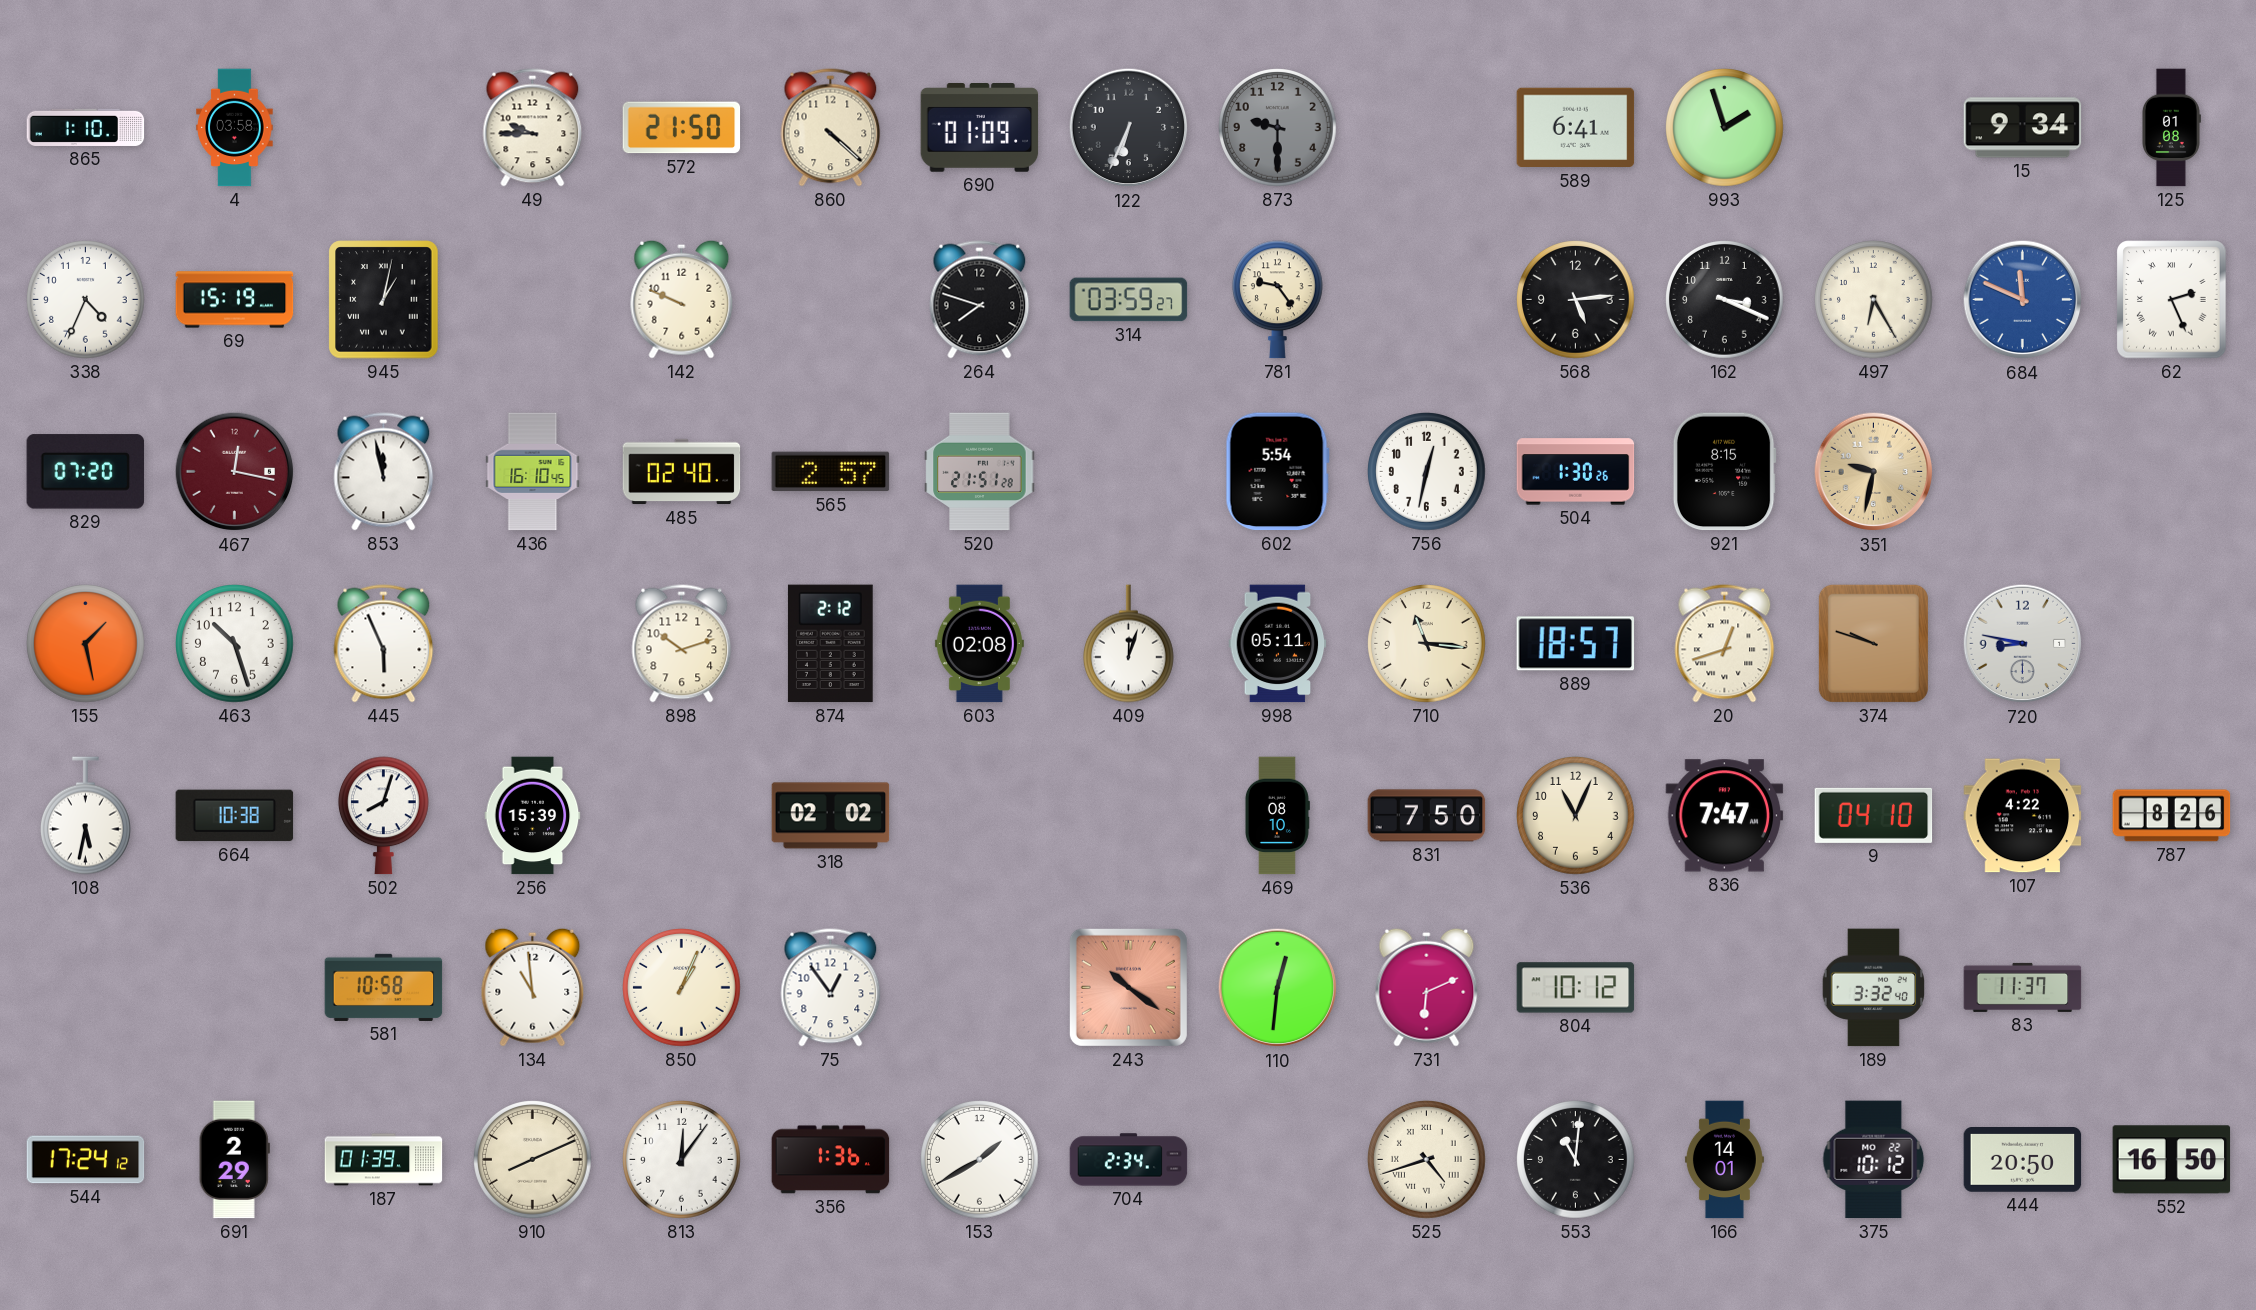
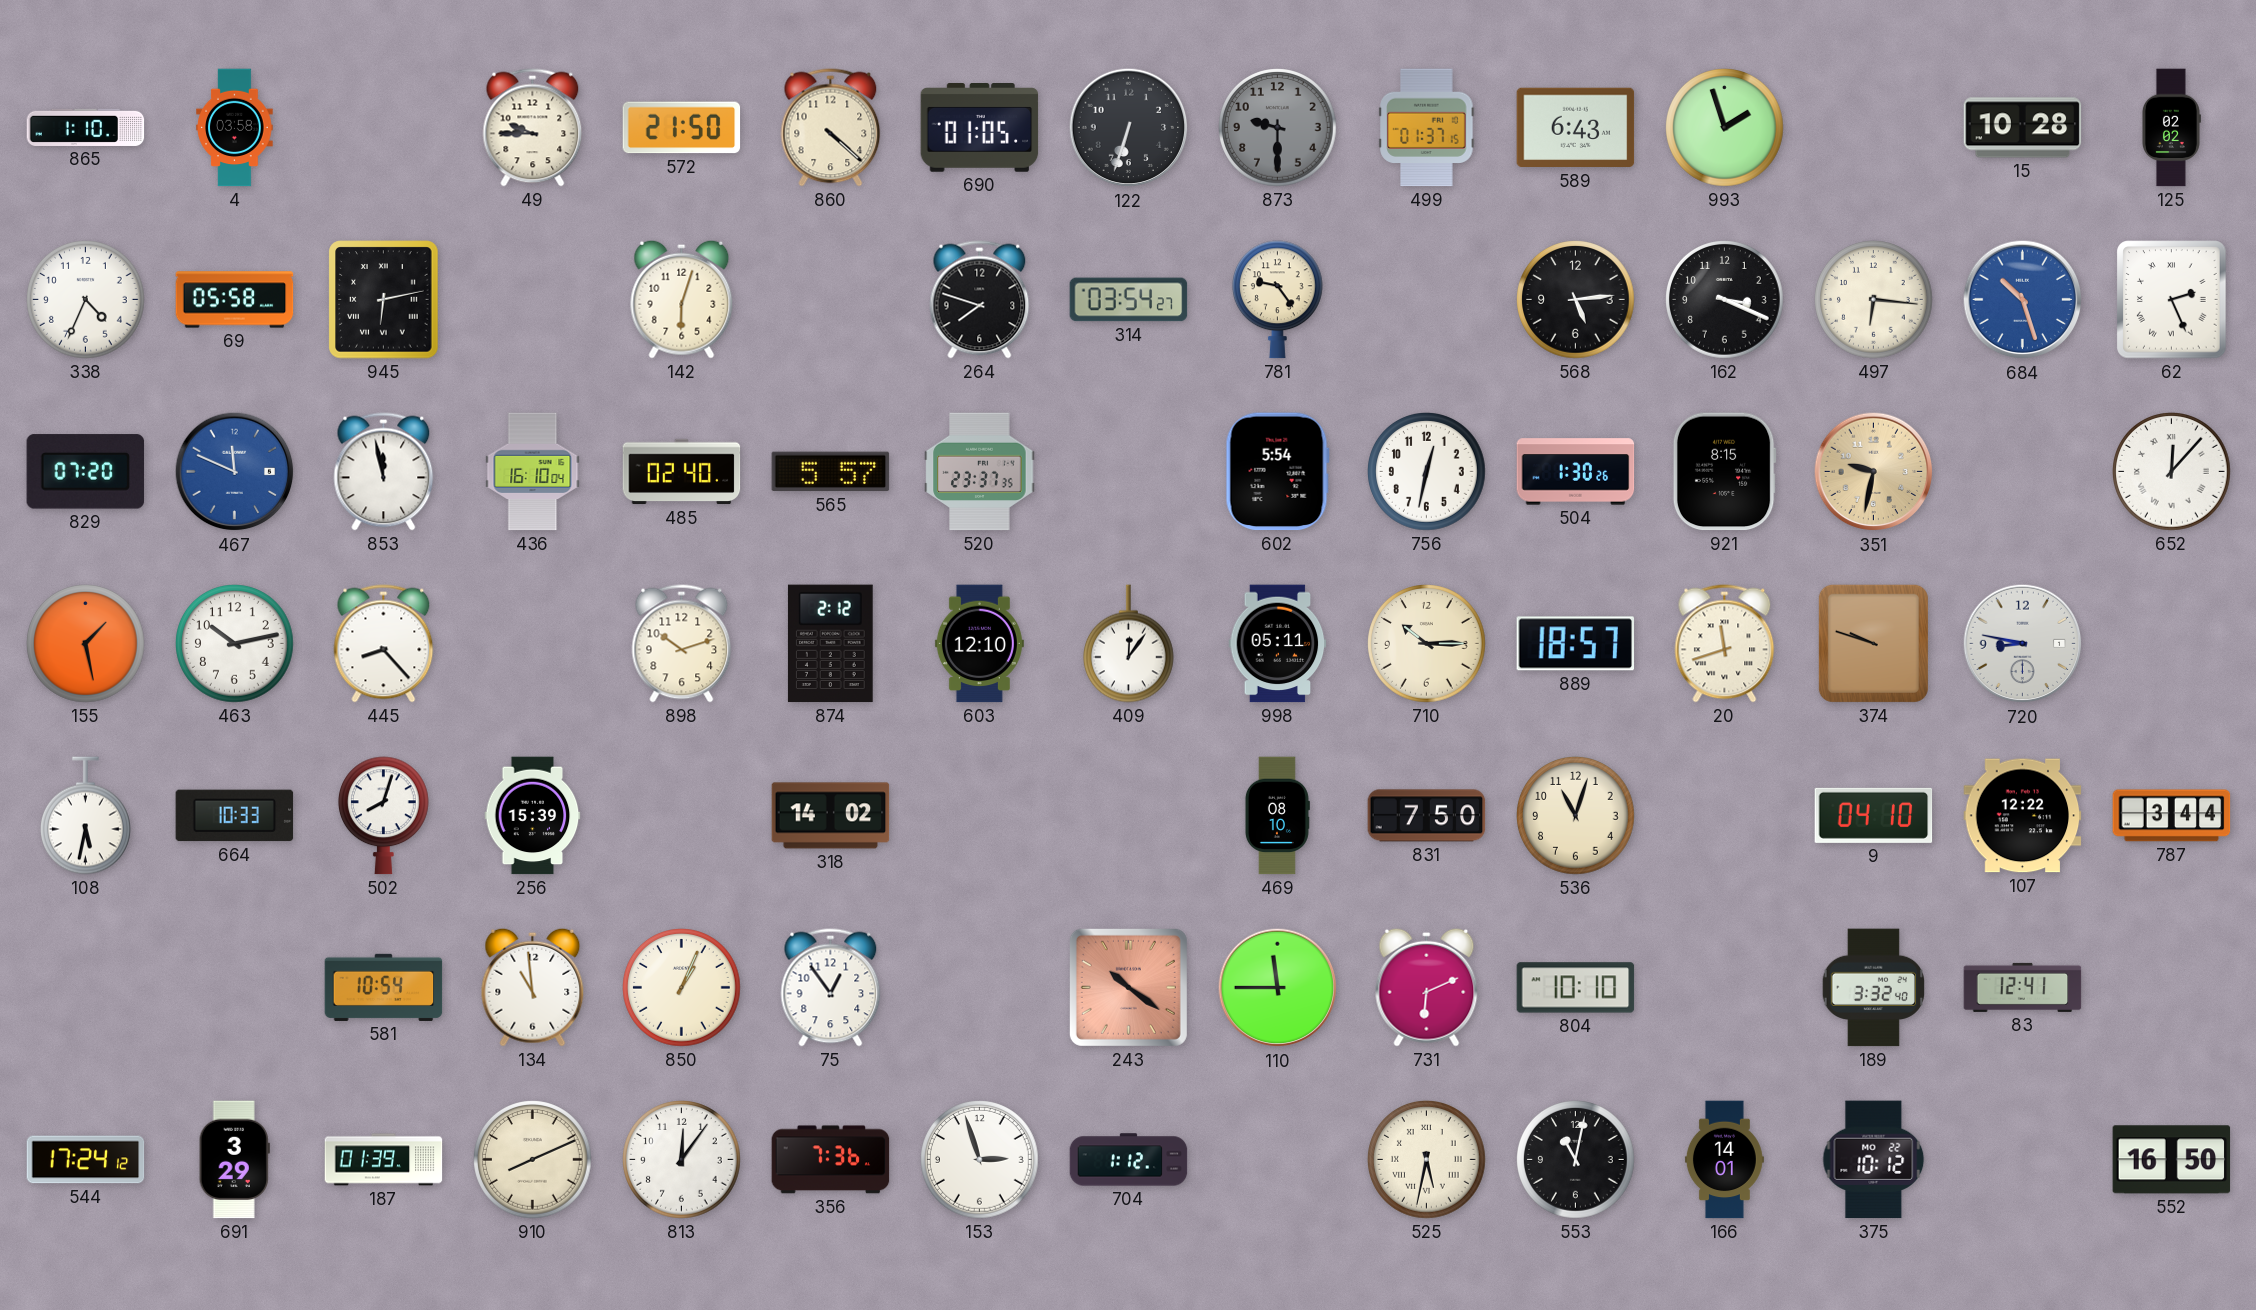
690: 01:09 -> 01:05
122: 6:34 -> 6:33
499: none -> 01:37
589: 6:41 -> 6:43
15: 9:34 -> 10:28
125: 01:08 -> 02:02
69: 15:19 -> 05:58
945: 1:02 -> 6:13
142: 9:49 -> 6:03
314: 03:59 -> 03:54
497: 6:25 -> 6:16
684: 11:49 -> 10:27
467: 12:17 -> 11:49
467 dial: burgundy -> blue
436: 16:10:45 -> 16:10:04
565: 2:57 -> 5:57
520: 21:51 -> 23:37
652: none -> 12:07
463: 10:27 -> 10:13
445: 5:56 -> 8:23
603: 02:08 -> 12:10
409: 12:03 -> 12:06
710: 11:16 -> 10:15
20: 12:42 -> 11:42
664: 10:38 -> 10:33
318: 02:02 -> 14:02
536: 11:04 -> 11:03
836: 7:47 -> none
107: 4:22 -> 12:22
787: 8:26 -> 3:44
581: 10:58 -> 10:54
110: 12:31 -> 11:45
804: 10:12 -> 10:10
83: 11:37 -> 12:41
691: 2:29 -> 3:29
356: 1:36 -> 7:36
153: 1:40 -> 2:57
704: 2:34 -> 1:12
525: 4:42 -> 5:32
553: 11:01 -> 11:02
444: 20:50 -> none
